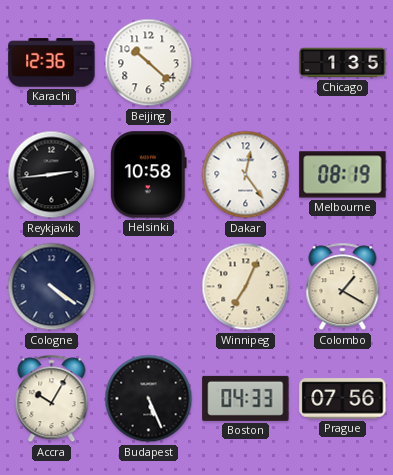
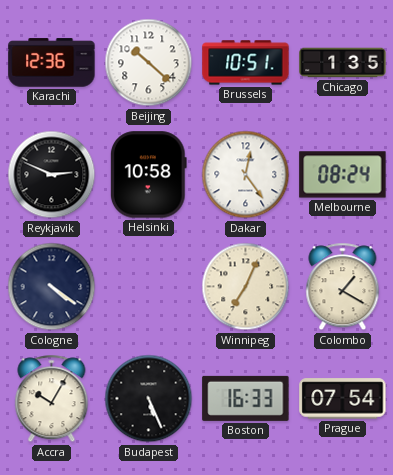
Brussels: none -> 10:51
Reykjavik: 2:44 -> 2:49
Melbourne: 08:19 -> 08:24
Boston: 04:33 -> 16:33
Prague: 07:56 -> 07:54
